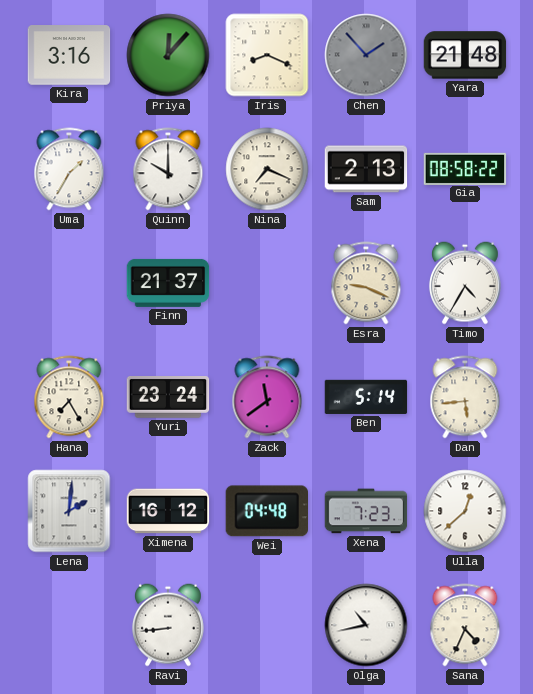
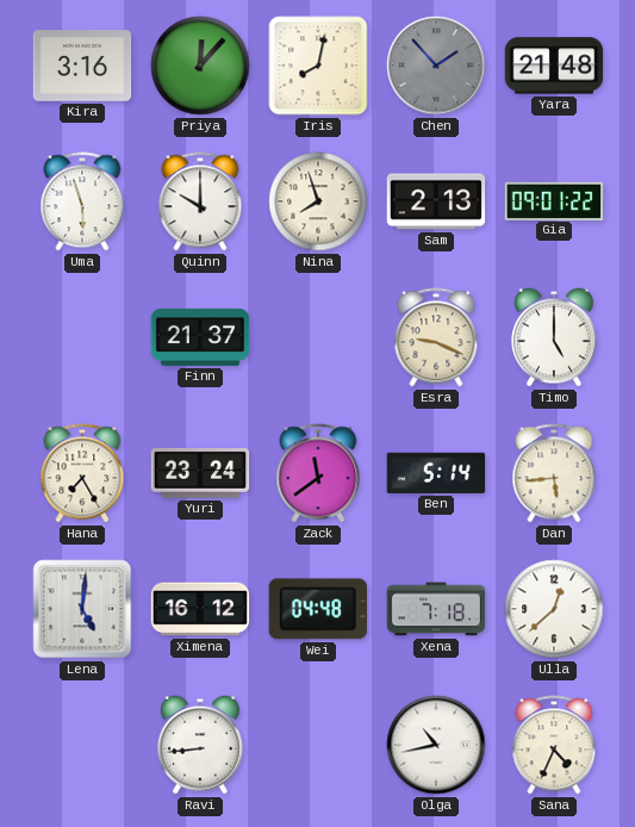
Iris: 8:19 -> 8:02
Uma: 1:35 -> 5:57
Nina: 7:19 -> 7:57
Gia: 08:58 -> 09:01
Timo: 4:35 -> 5:00
Lena: 2:01 -> 5:01
Xena: 7:23 -> 7:18
